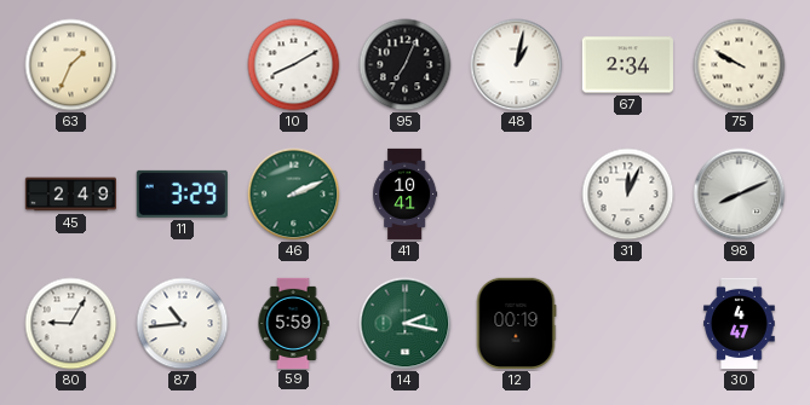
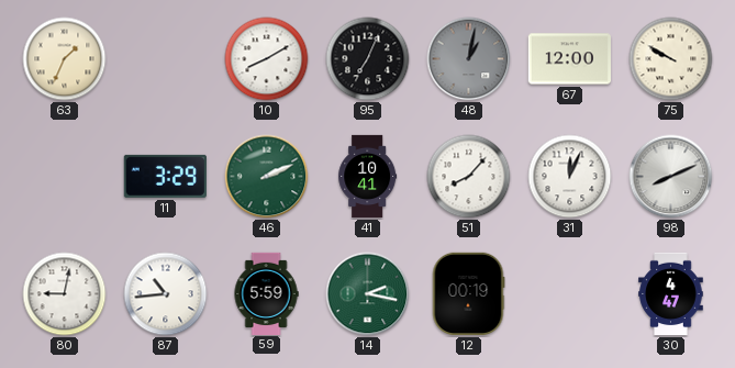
48 dial: white -> grey
67: 2:34 -> 12:00
45: 2:49 -> none
51: none -> 8:07
80: 9:05 -> 9:02
